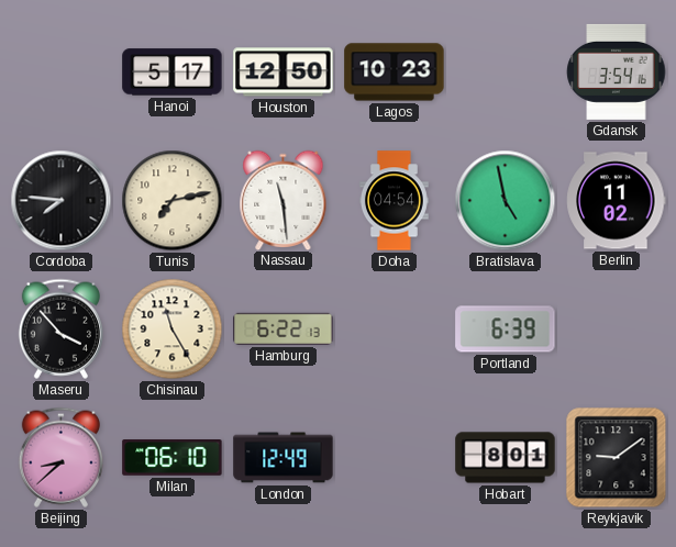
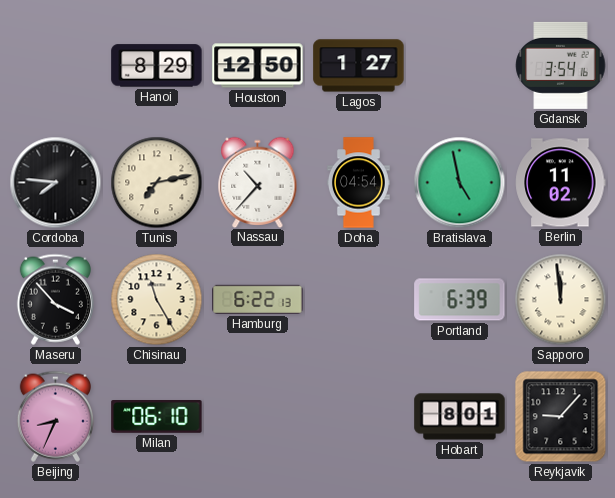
Hanoi: 5:17 -> 8:29
Lagos: 10:23 -> 1:27
Nassau: 11:29 -> 10:37
Sapporo: none -> 11:59
Beijing: 8:38 -> 8:34
London: 12:49 -> none
Reykjavik: 9:09 -> 9:07
